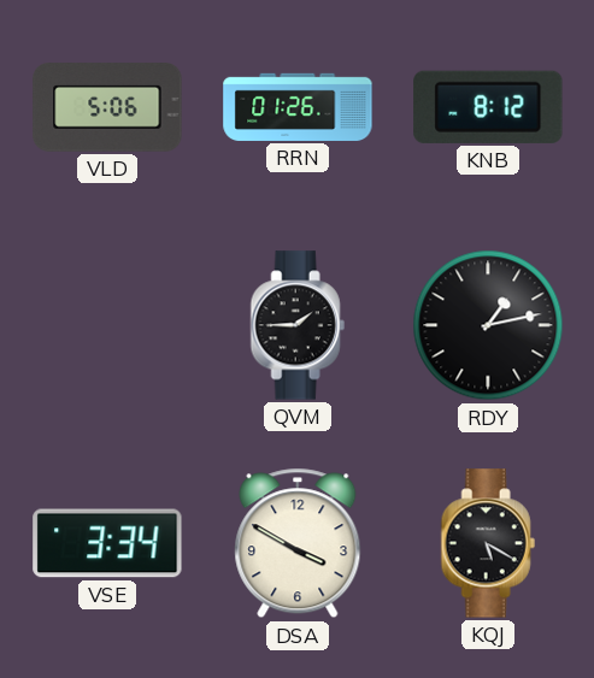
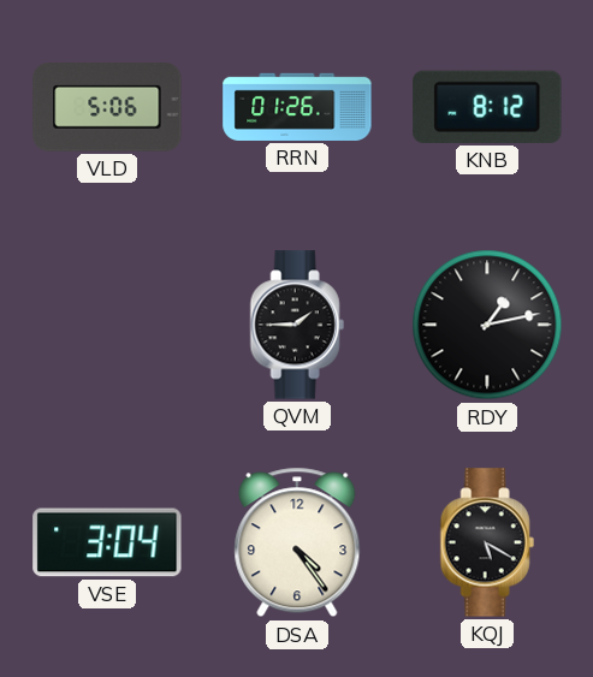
VSE: 3:34 -> 3:04
DSA: 3:50 -> 4:24
